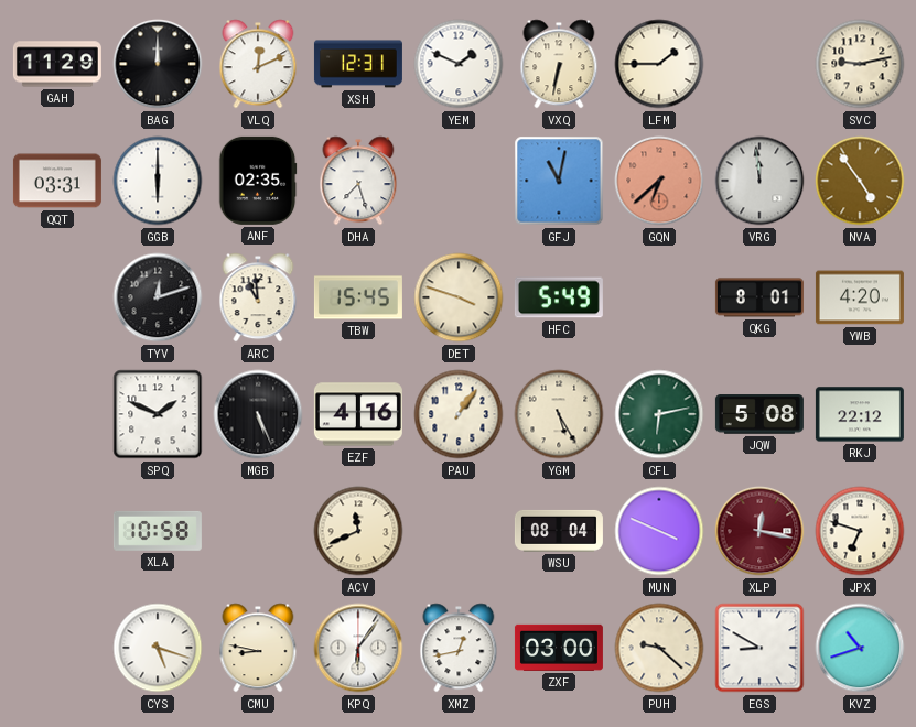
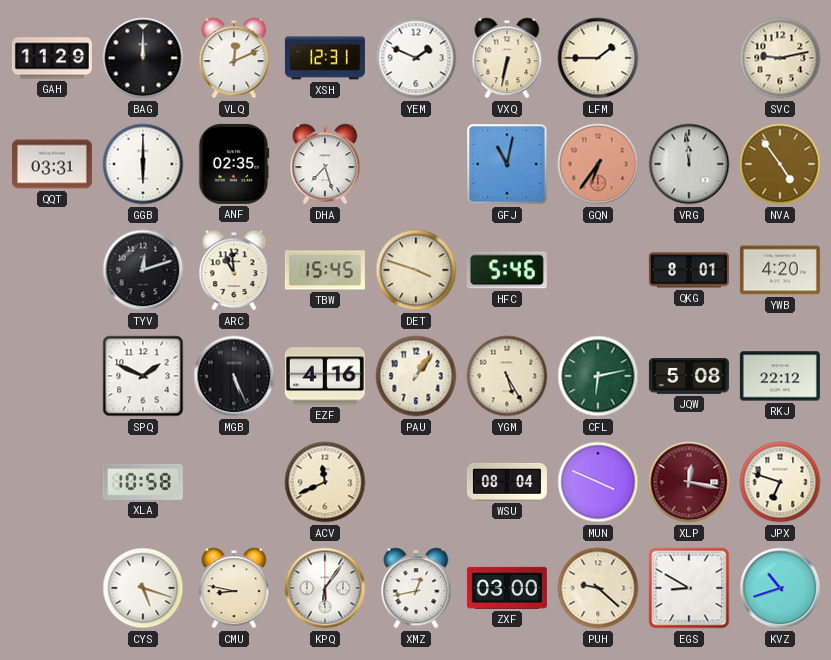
GQN: 6:38 -> 6:36
HFC: 5:49 -> 5:46
